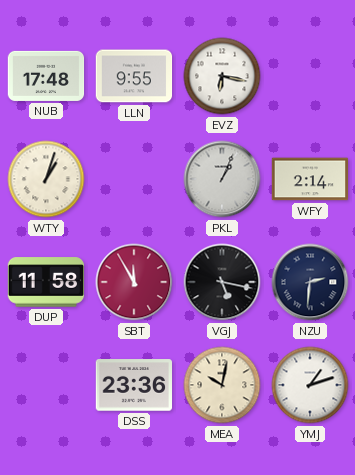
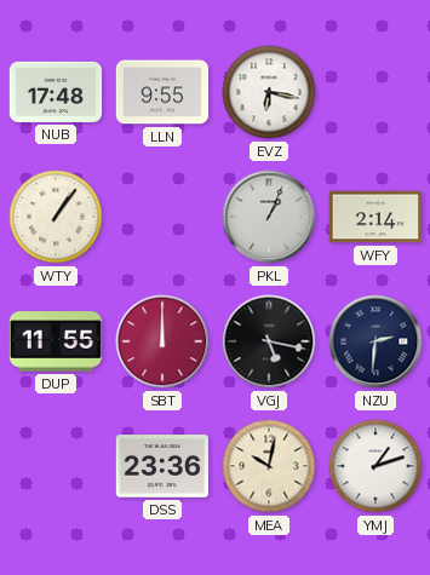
WTY: 1:03 -> 1:06
DUP: 11:58 -> 11:55
SBT: 11:55 -> 12:00
